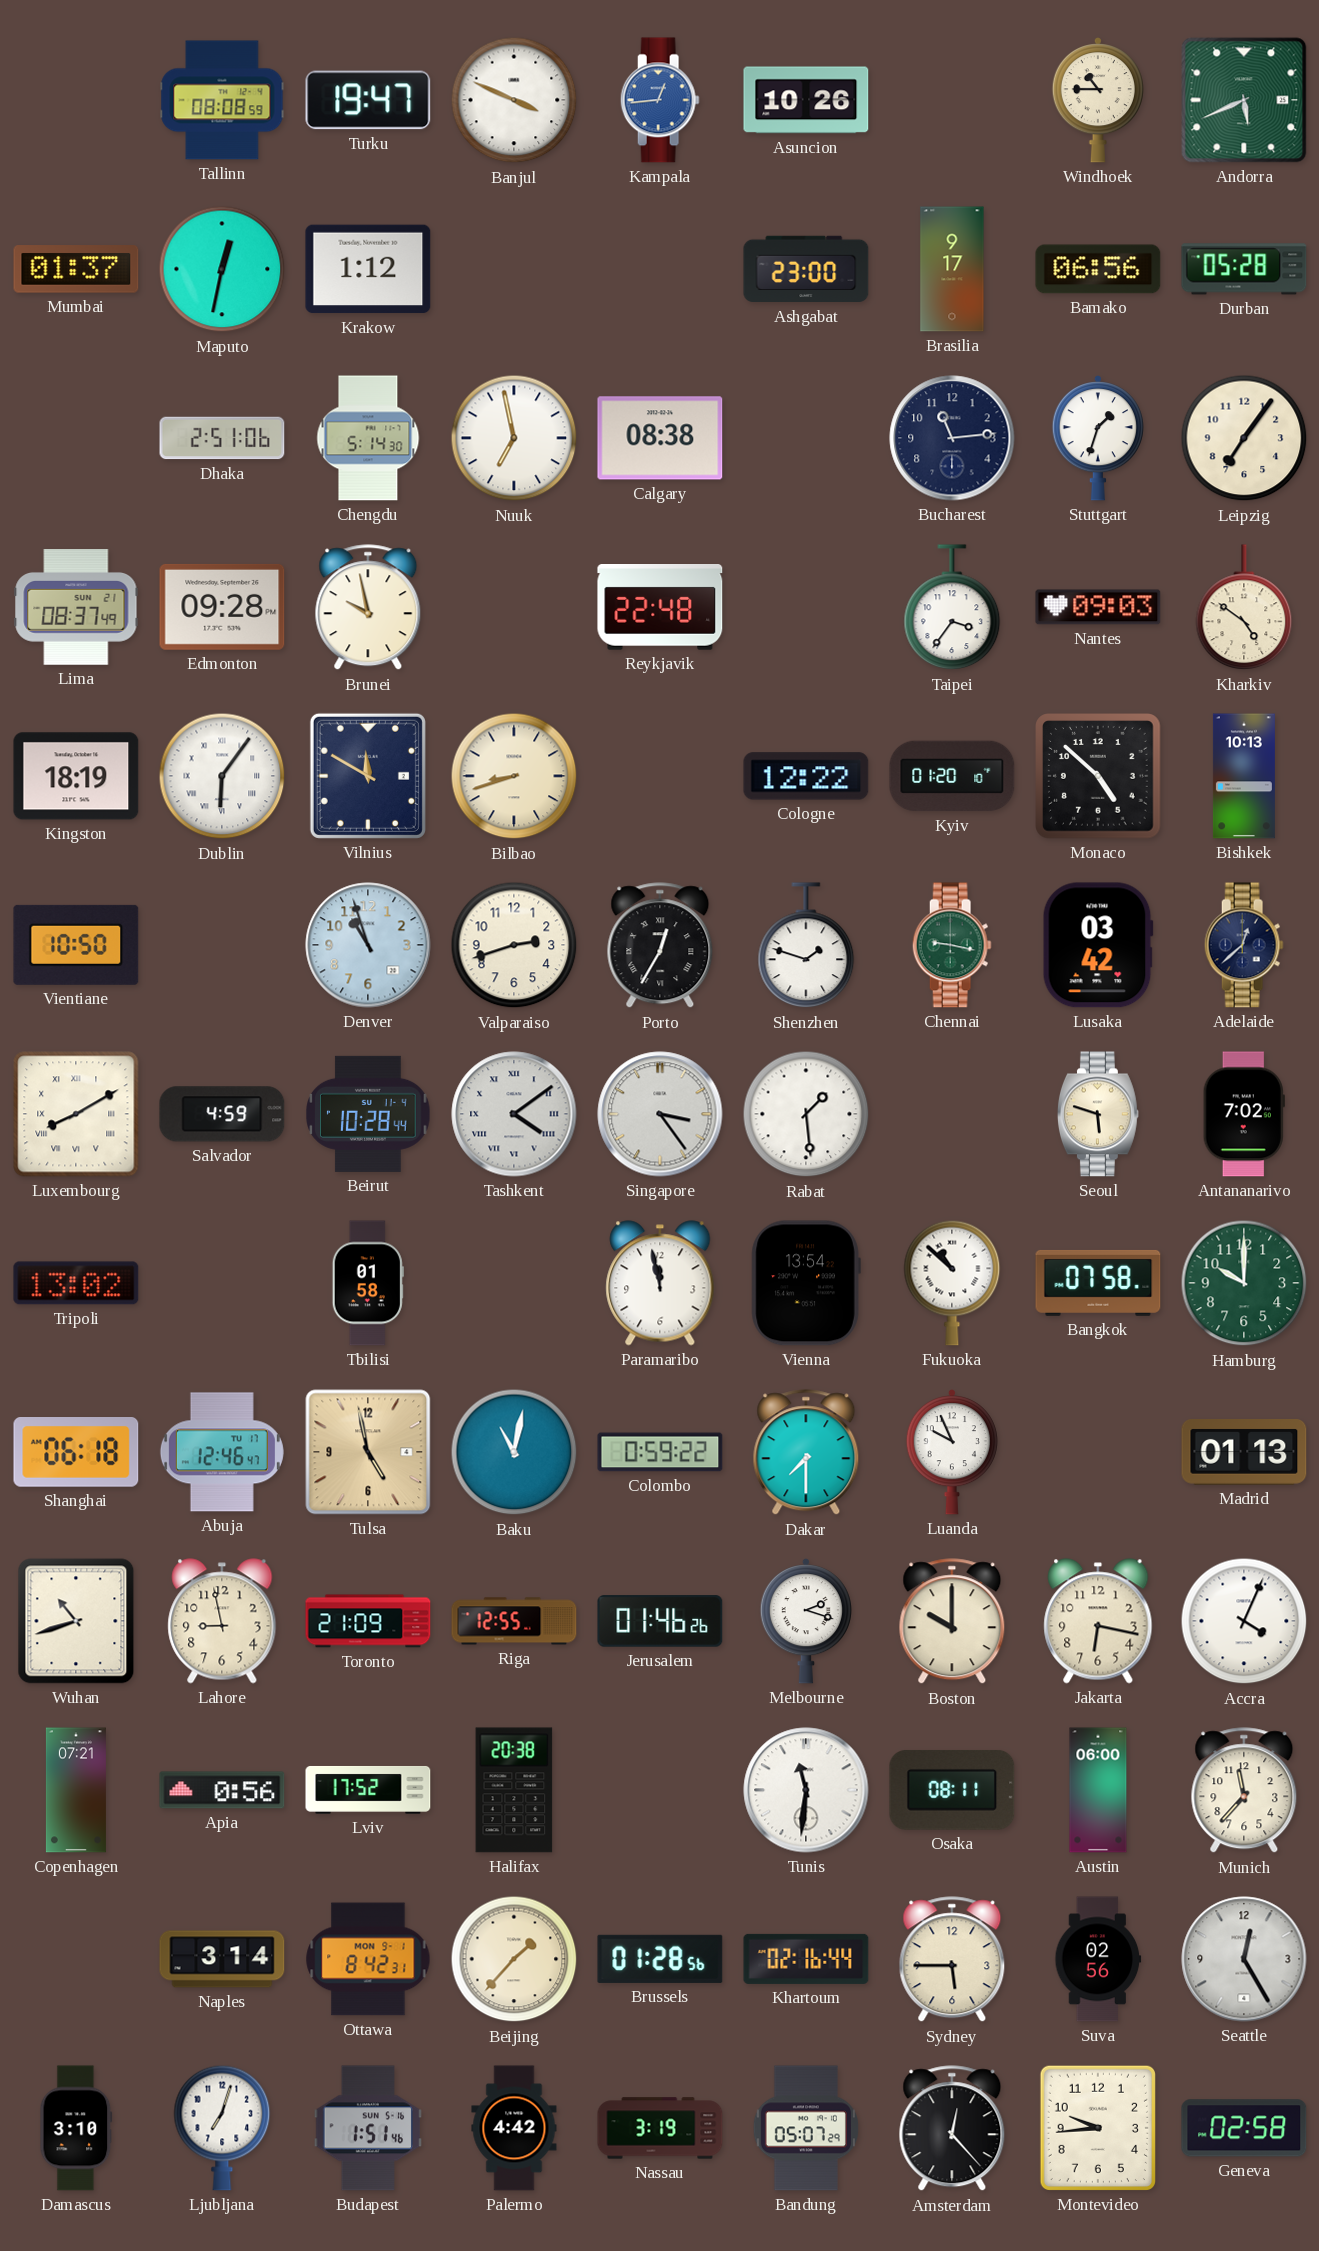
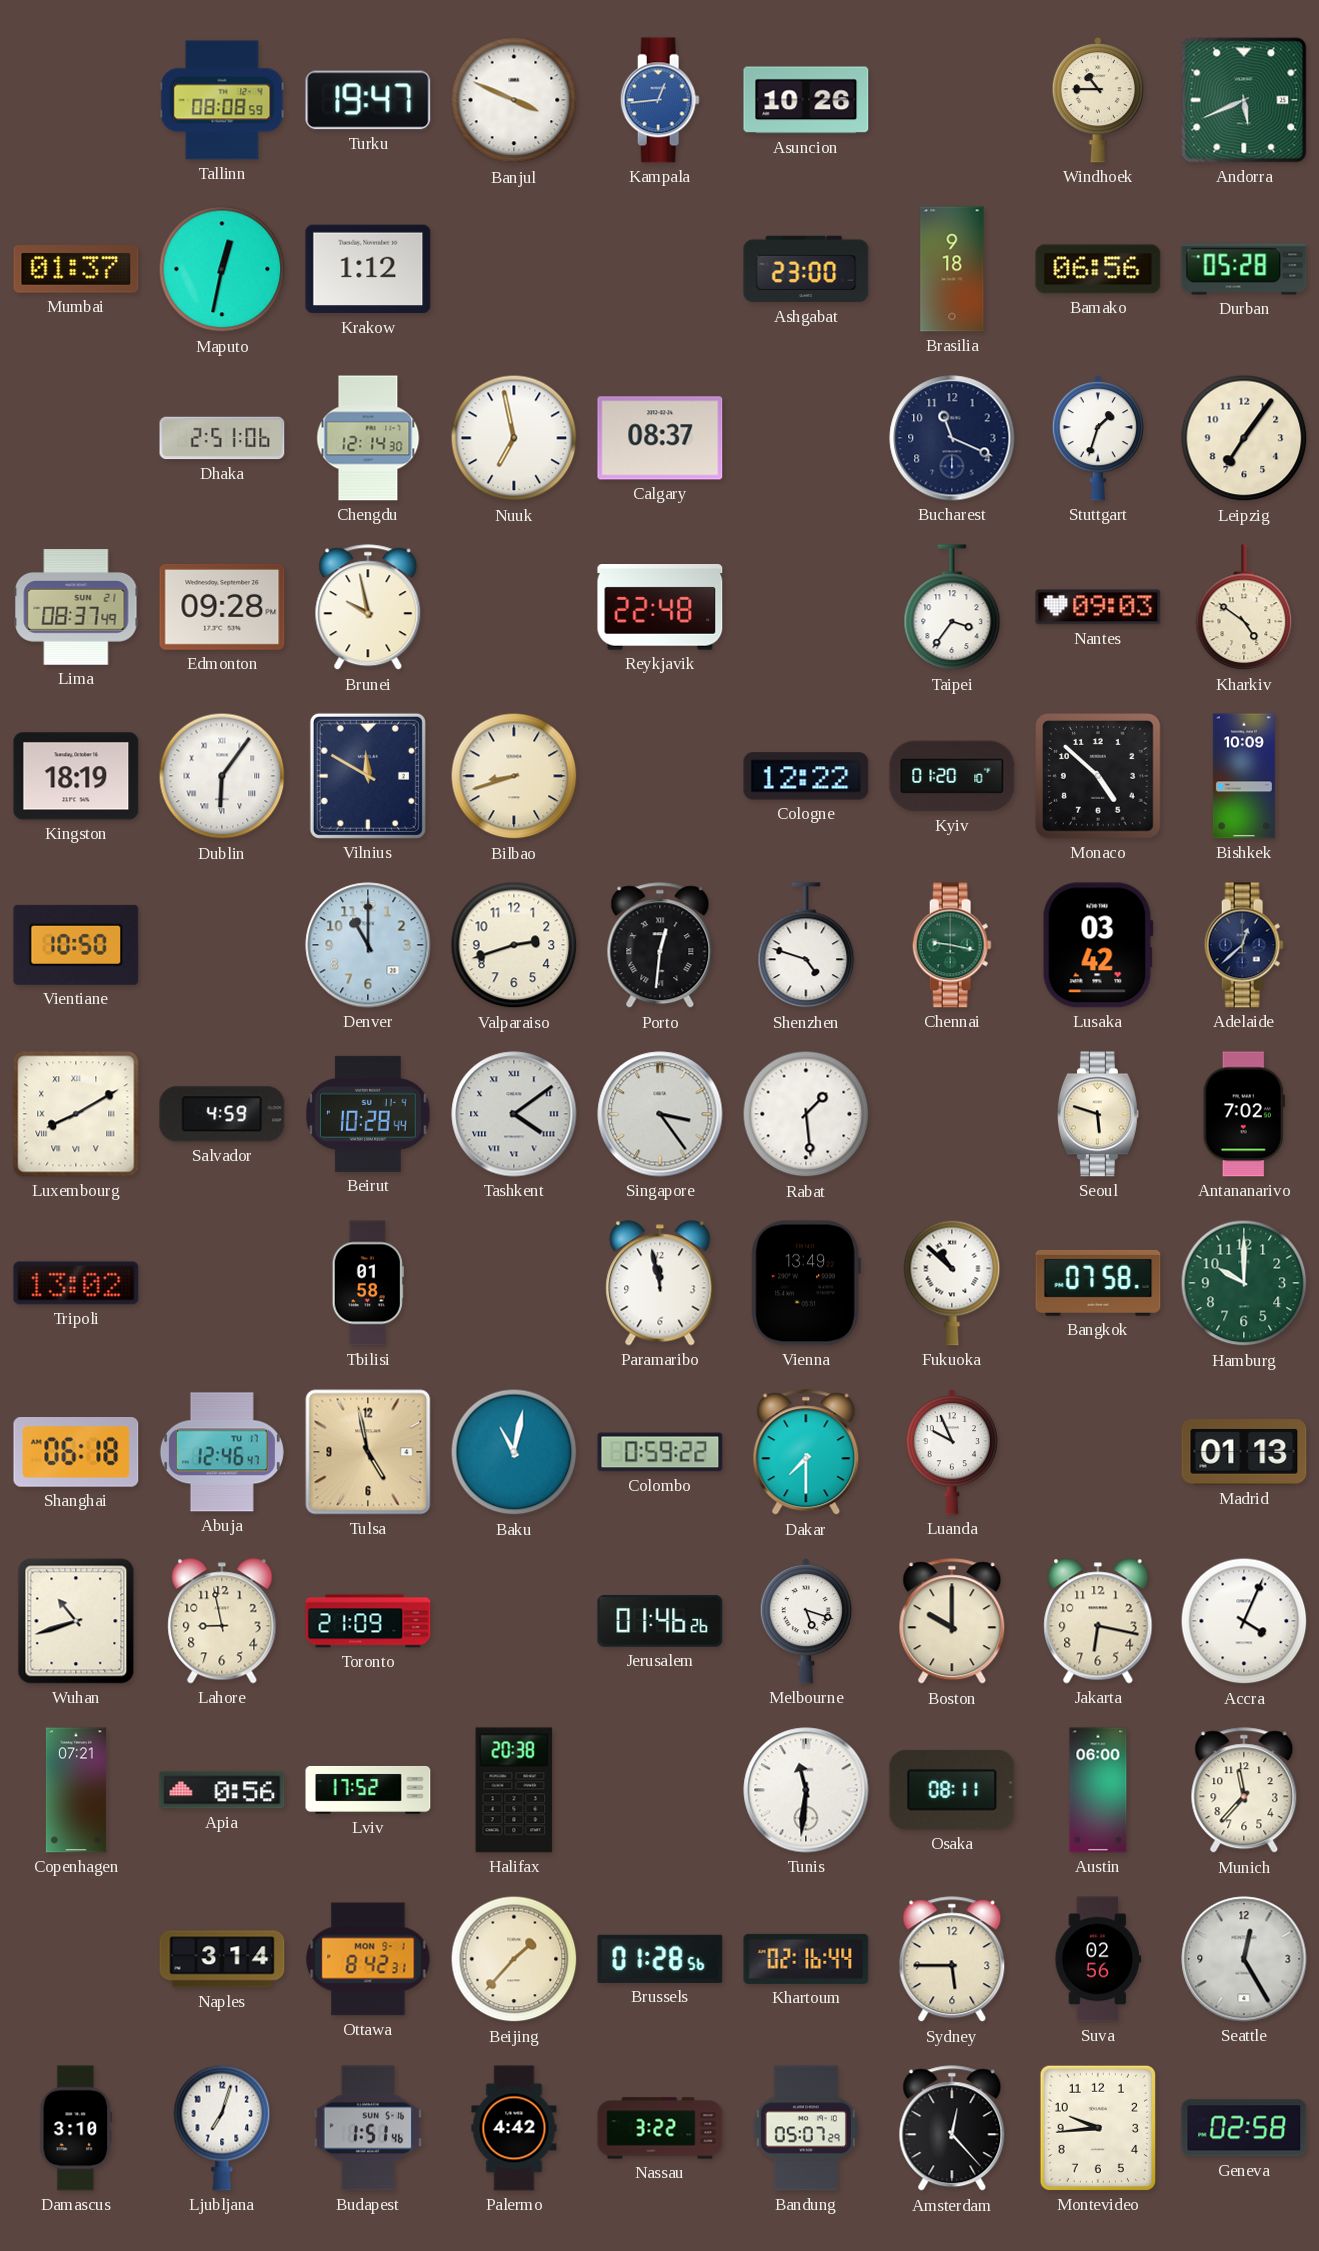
Brasilia: 9:17 -> 9:18
Chengdu: 5:14 -> 12:14
Calgary: 08:38 -> 08:37
Bucharest: 11:14 -> 11:19
Bishkek: 10:13 -> 10:09
Denver: 10:57 -> 11:00
Porto: 12:35 -> 12:31
Shenzhen: 1:48 -> 4:48
Vienna: 13:54 -> 13:49
Riga: 12:55 -> none
Melbourne: 2:18 -> 5:18
Nassau: 3:19 -> 3:22
